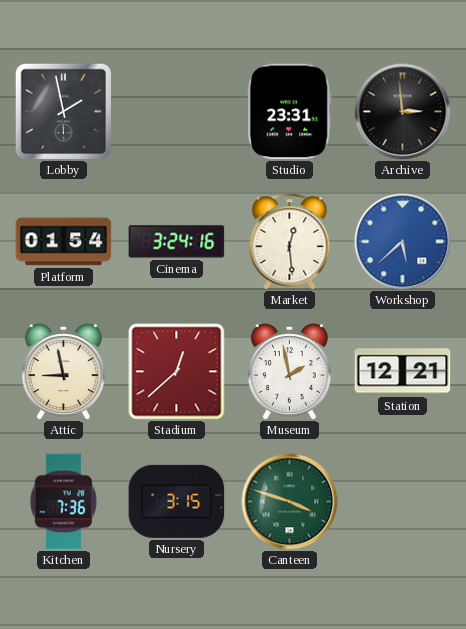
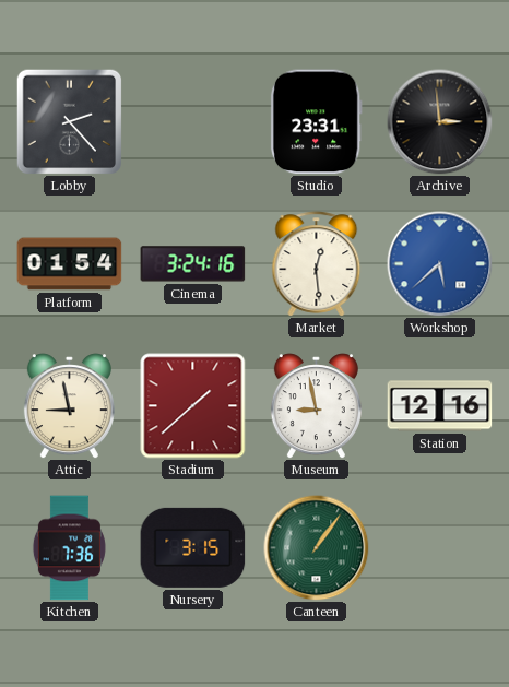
Lobby: 1:58 -> 2:23
Stadium: 12:38 -> 1:38
Museum: 1:58 -> 8:58
Station: 12:21 -> 12:16
Canteen: 3:48 -> 1:06
